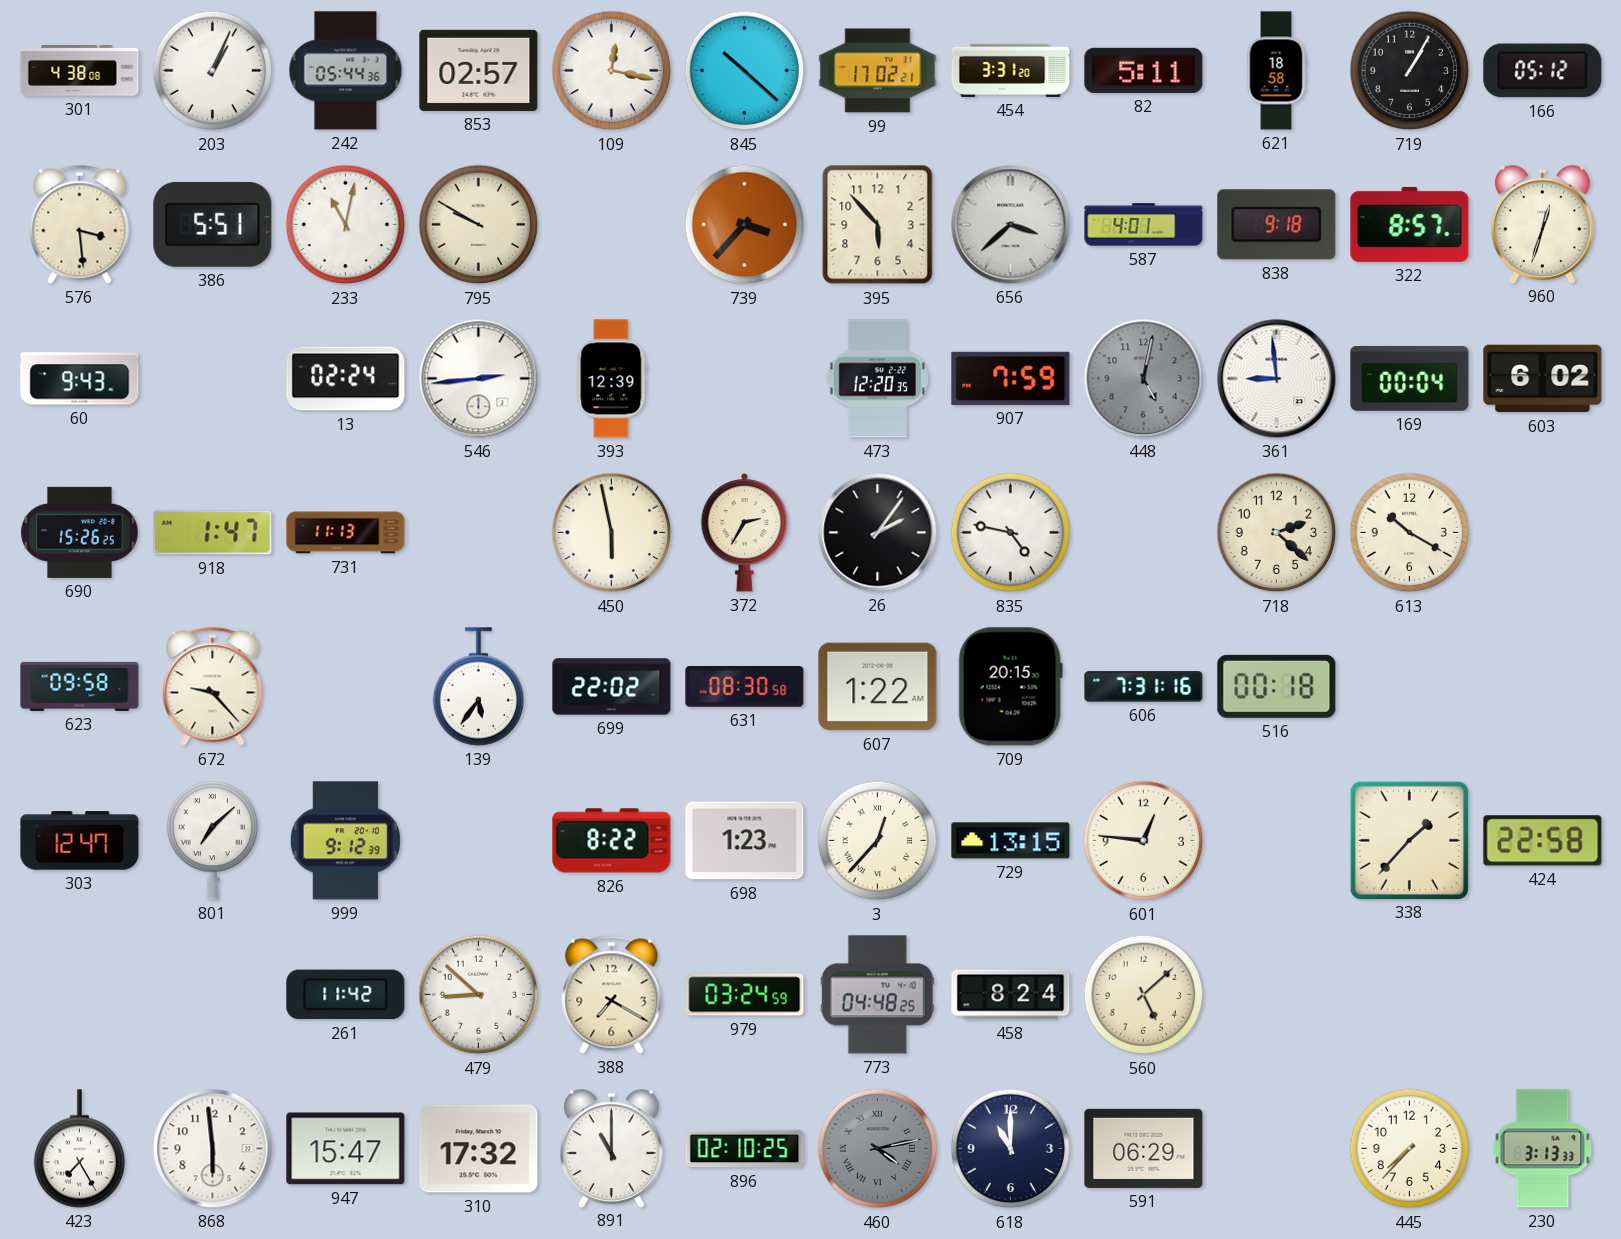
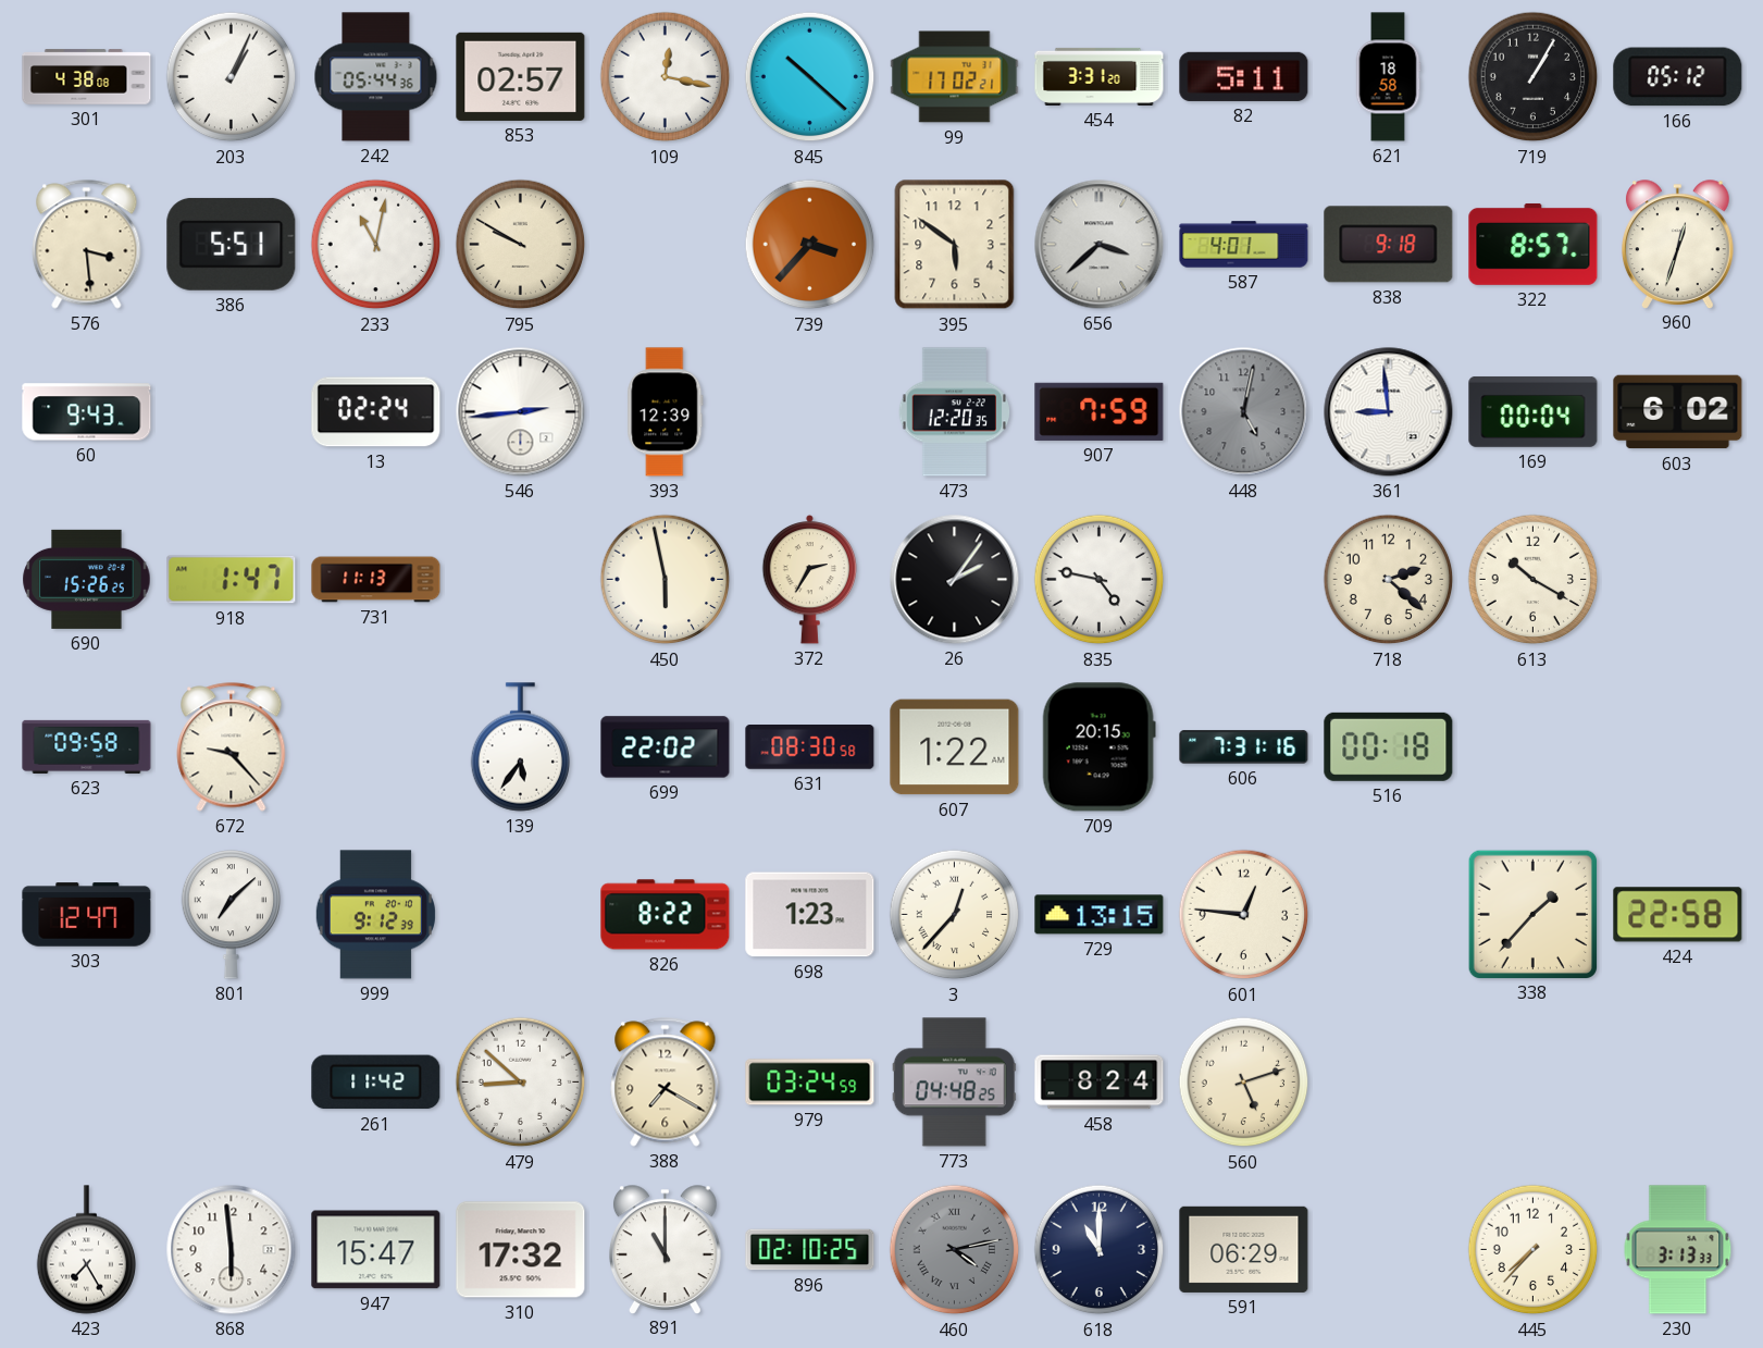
395: 5:53 -> 5:51
560: 5:08 -> 5:12
